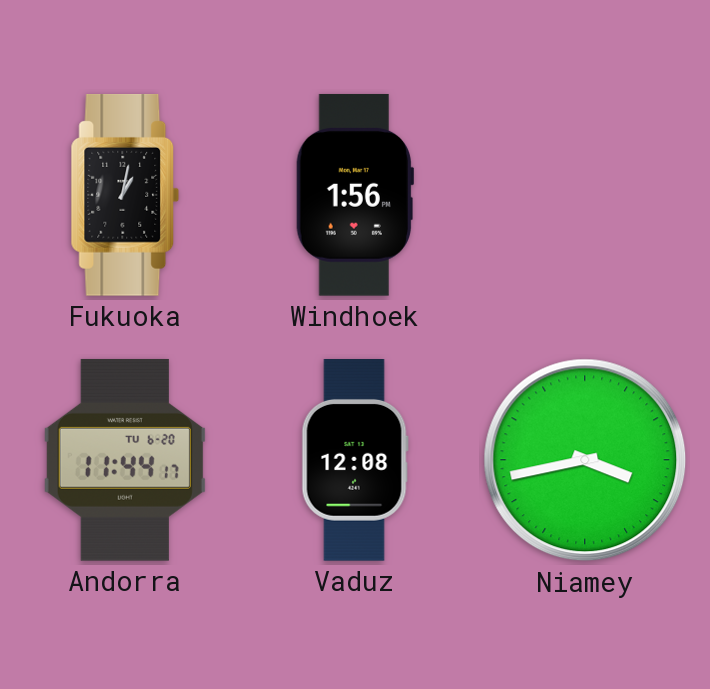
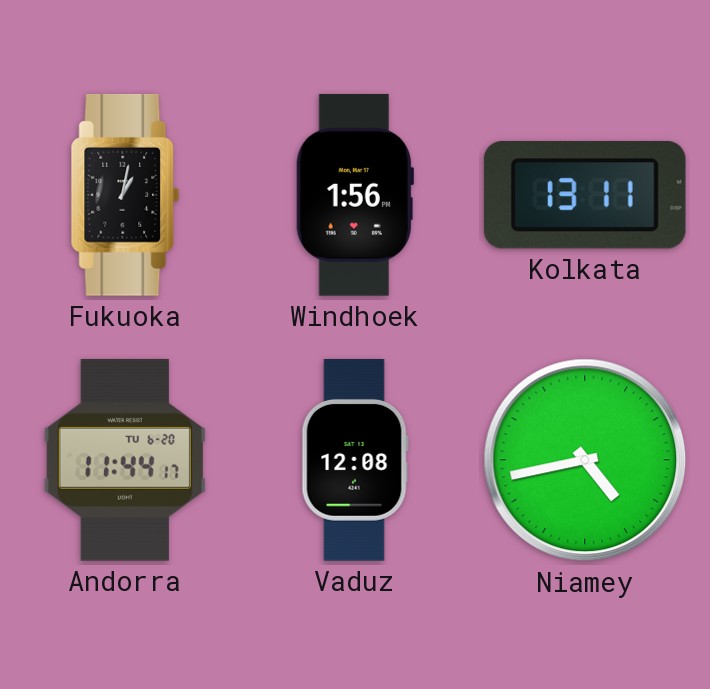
Kolkata: none -> 13:11
Niamey: 3:43 -> 4:43
